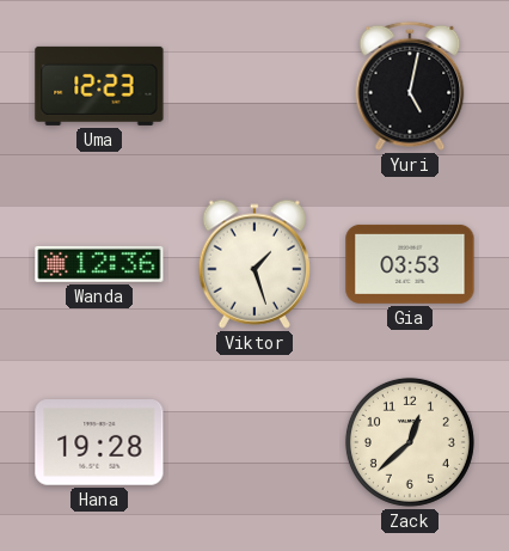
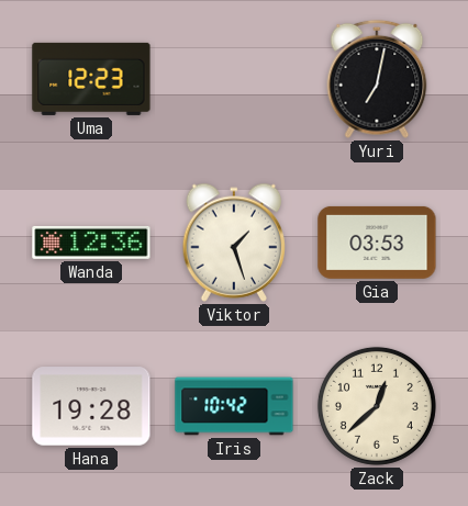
Yuri: 5:02 -> 7:02
Iris: none -> 10:42
